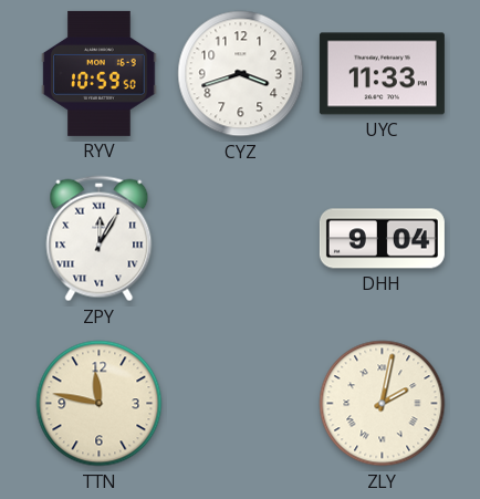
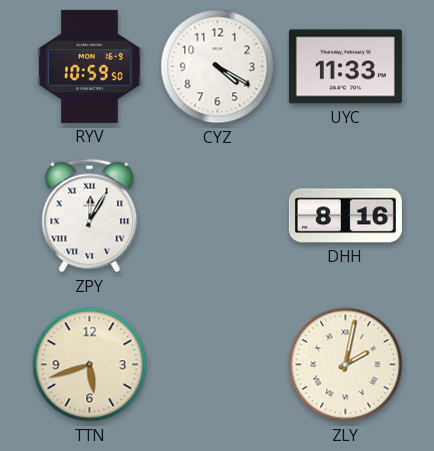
CYZ: 3:42 -> 4:20
DHH: 9:04 -> 8:16
TTN: 11:47 -> 5:42
